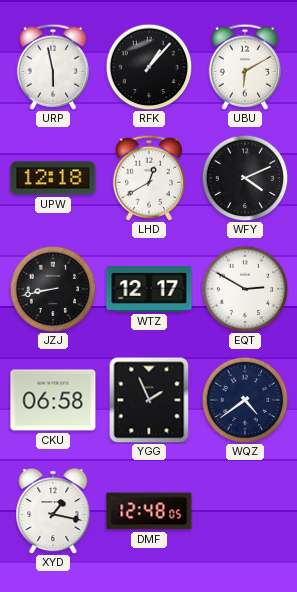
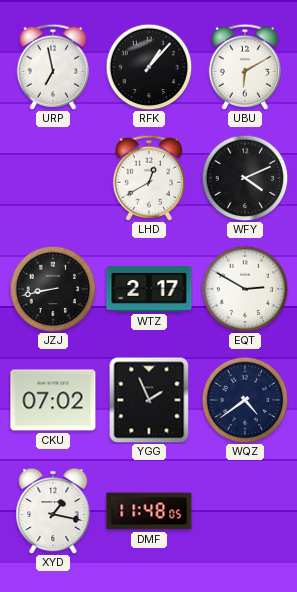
URP: 5:58 -> 6:58
UPW: 12:18 -> none
WTZ: 12:17 -> 2:17
CKU: 06:58 -> 07:02
DMF: 12:48 -> 11:48
